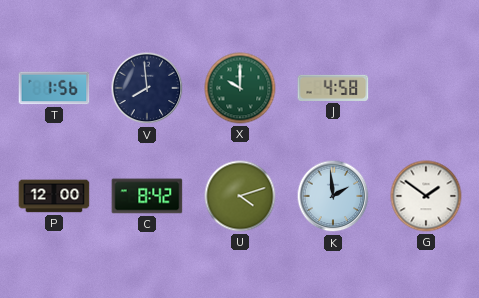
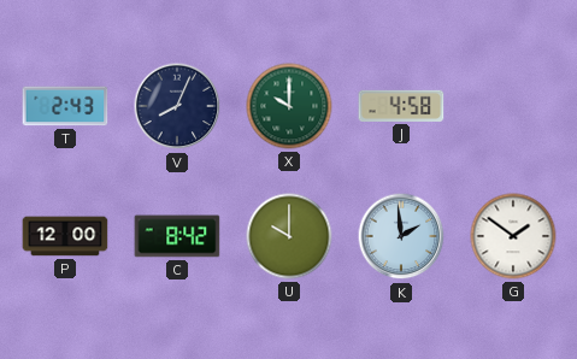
T: 1:56 -> 2:43
V: 7:59 -> 8:04
U: 4:12 -> 10:00
